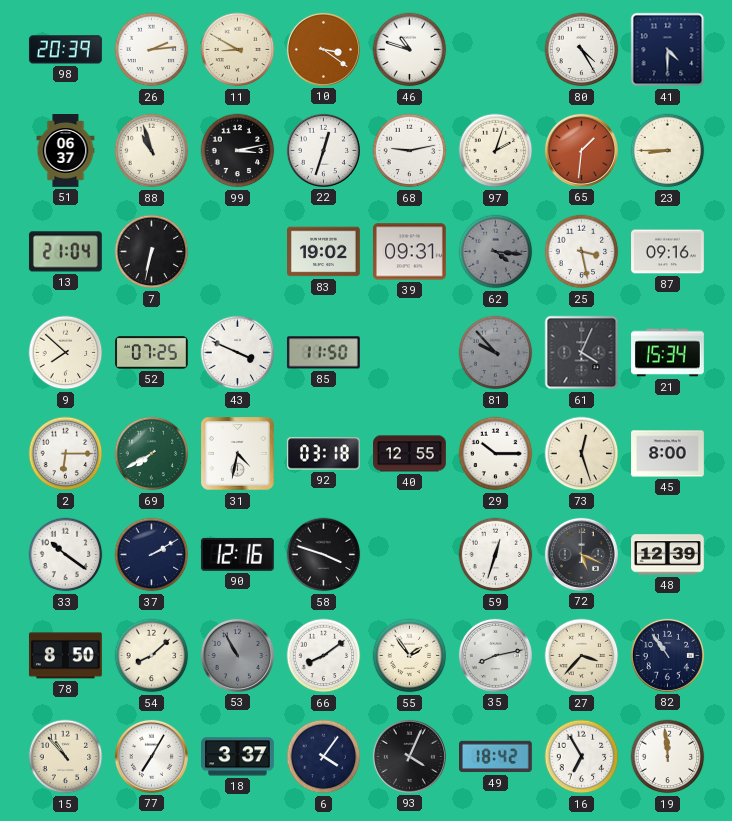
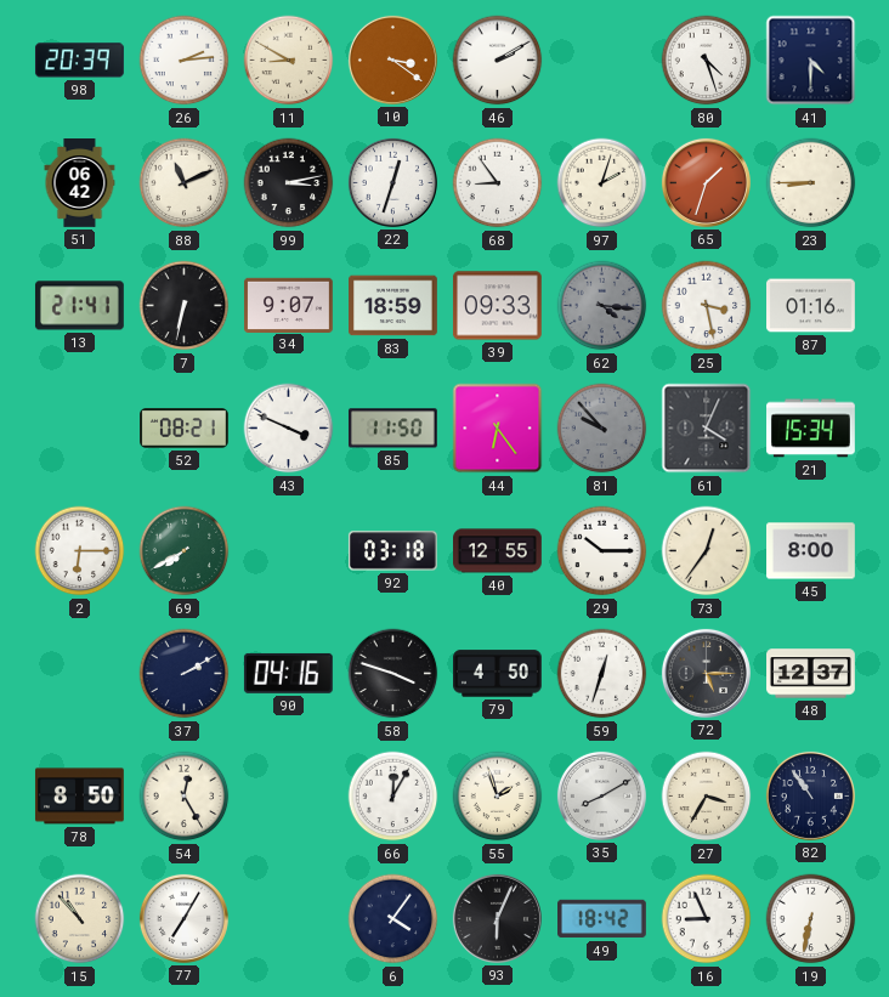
46: 10:48 -> 2:10
80: 4:25 -> 4:27
51: 06:37 -> 06:42
88: 10:57 -> 11:11
68: 9:13 -> 8:54
65: 1:31 -> 1:33
13: 21:04 -> 21:41
34: none -> 9:07
83: 19:02 -> 18:59
39: 09:31 -> 09:33
87: 09:16 -> 01:16
9: 7:52 -> none
52: 07:25 -> 08:21
44: none -> 6:24
31: 4:32 -> none
73: 12:27 -> 12:36
33: 10:21 -> none
90: 12:16 -> 04:16
79: none -> 4:50
72: 5:19 -> 5:15
48: 12:39 -> 12:37
54: 8:08 -> 12:25
53: 10:55 -> none
66: 8:09 -> 12:05
55: 1:54 -> 1:57
35: 8:13 -> 8:10
27: 3:37 -> 3:35
18: 3:37 -> none
93: 4:04 -> 6:04
16: 6:55 -> 8:56
19: 11:59 -> 6:32
